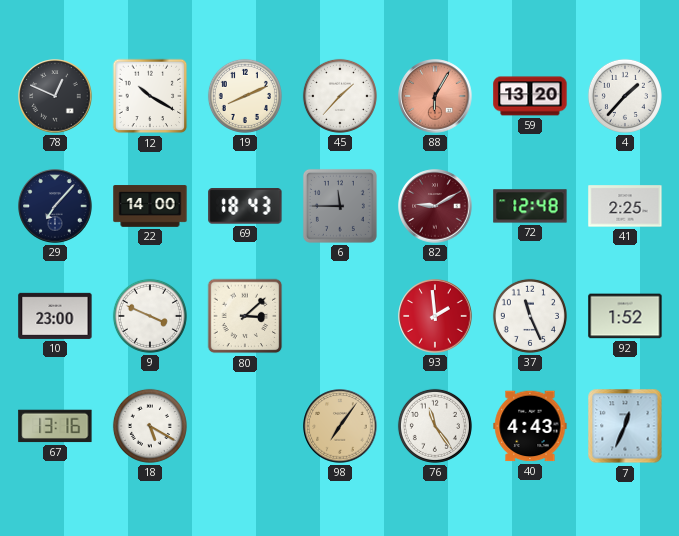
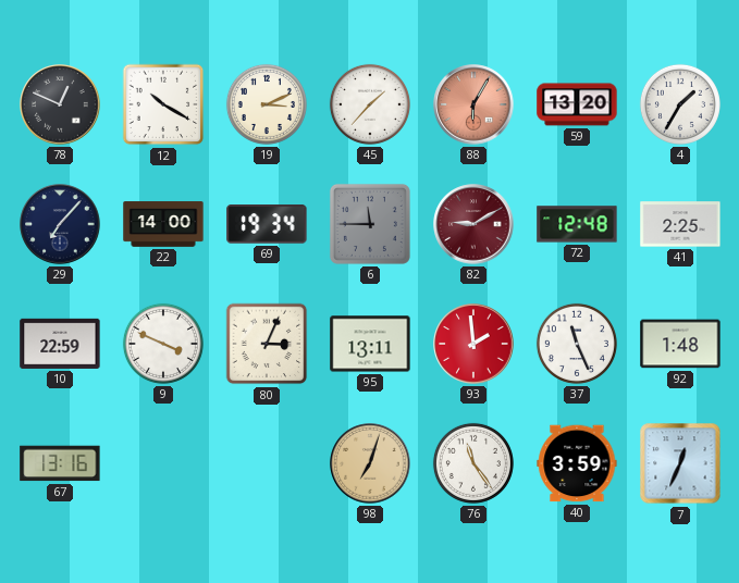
19: 8:11 -> 3:11
4: 1:37 -> 1:35
69: 18:43 -> 19:34
10: 23:00 -> 22:59
80: 3:08 -> 3:04
95: none -> 13:11
92: 1:52 -> 1:48
18: 5:20 -> none
98: 7:06 -> 7:03
40: 4:43 -> 3:59
